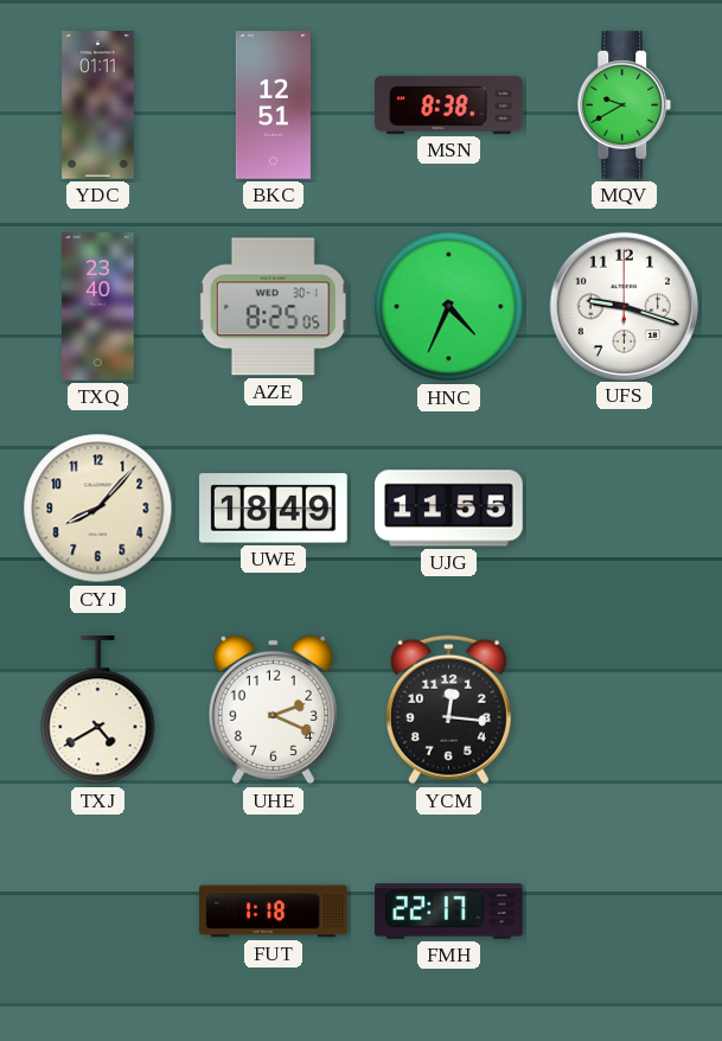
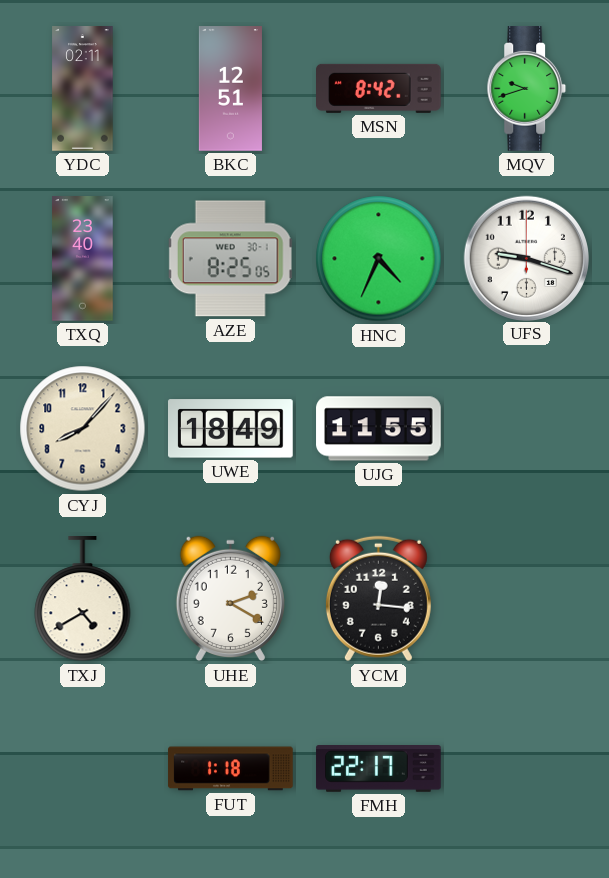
YDC: 01:11 -> 02:11
MSN: 8:38 -> 8:42
MQV: 9:40 -> 9:42
UHE: 2:19 -> 2:20
